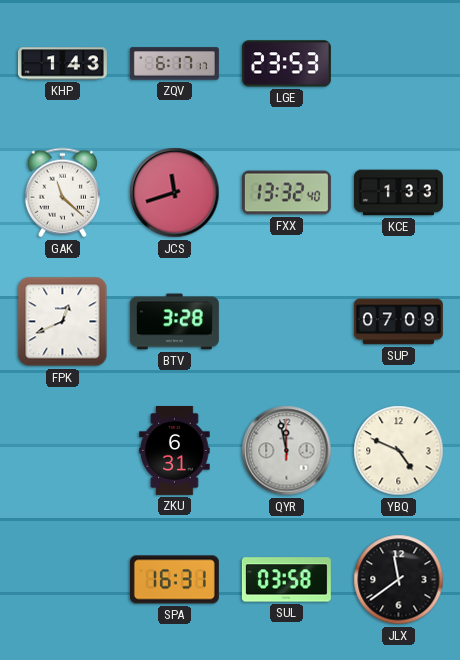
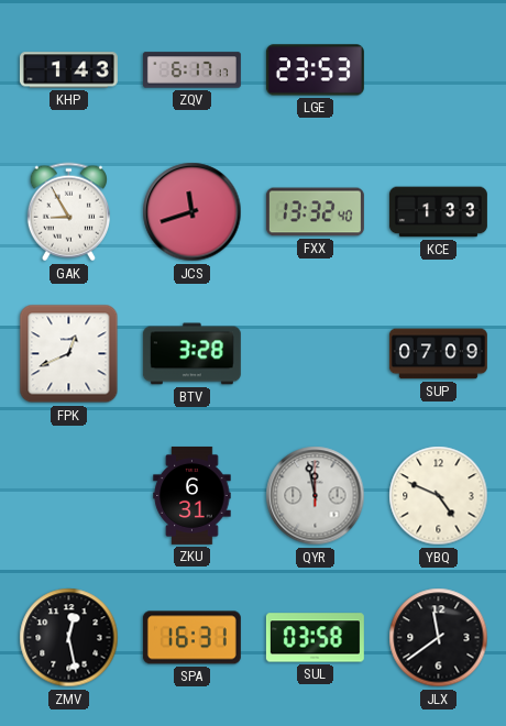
GAK: 11:22 -> 8:55
ZMV: none -> 12:28
